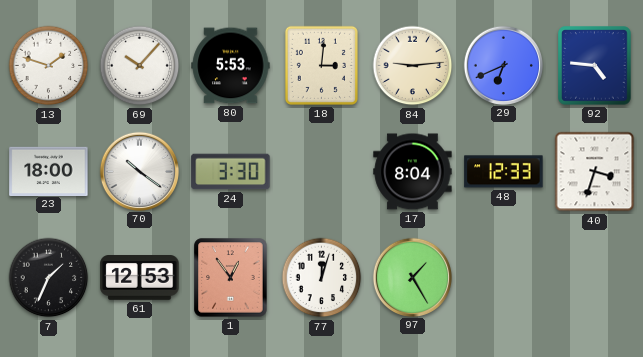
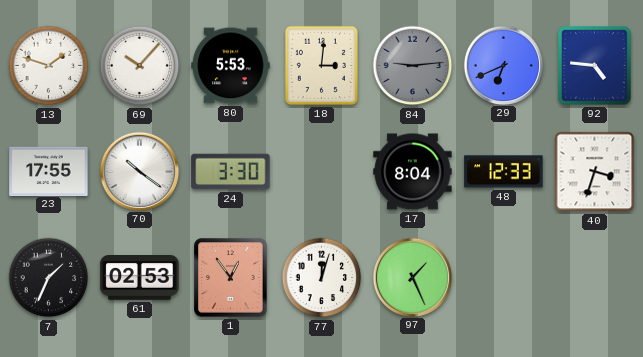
84 dial: cream -> grey
23: 18:00 -> 17:55
61: 12:53 -> 02:53
97: 1:25 -> 1:26
